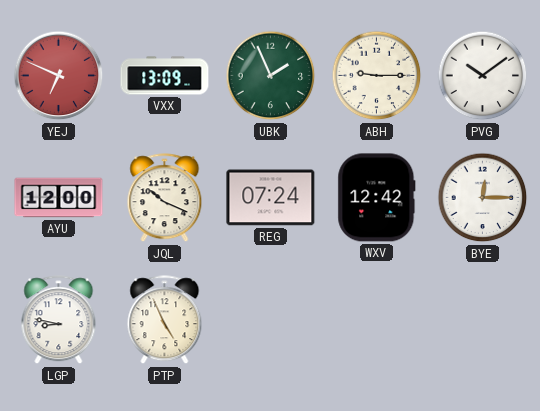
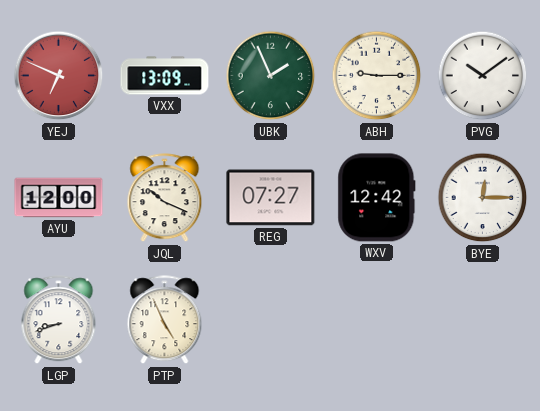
REG: 07:24 -> 07:27
LGP: 8:47 -> 8:42
